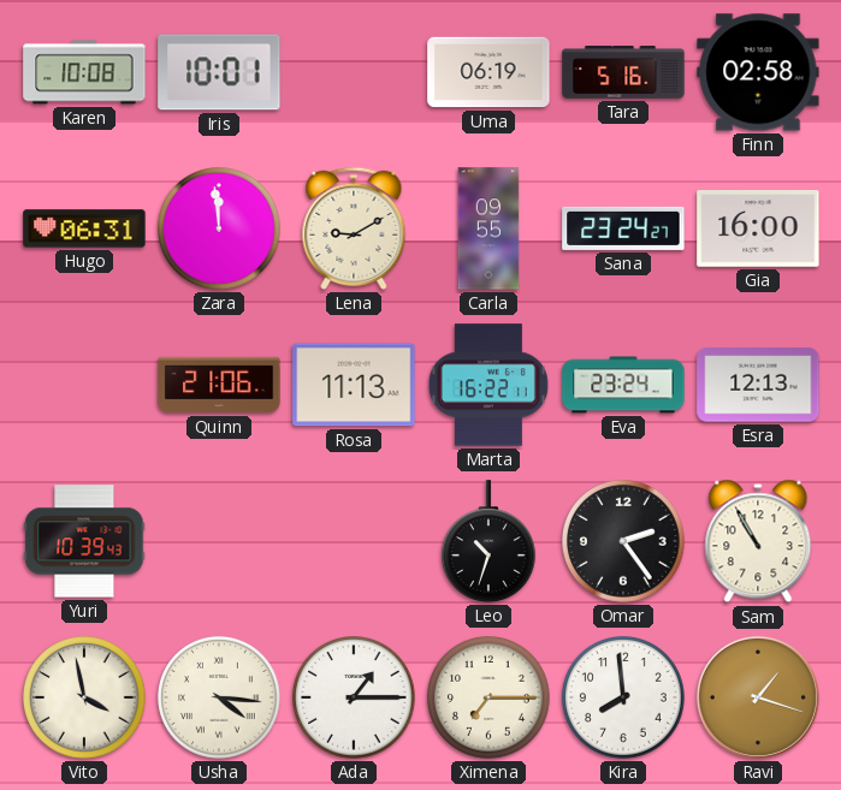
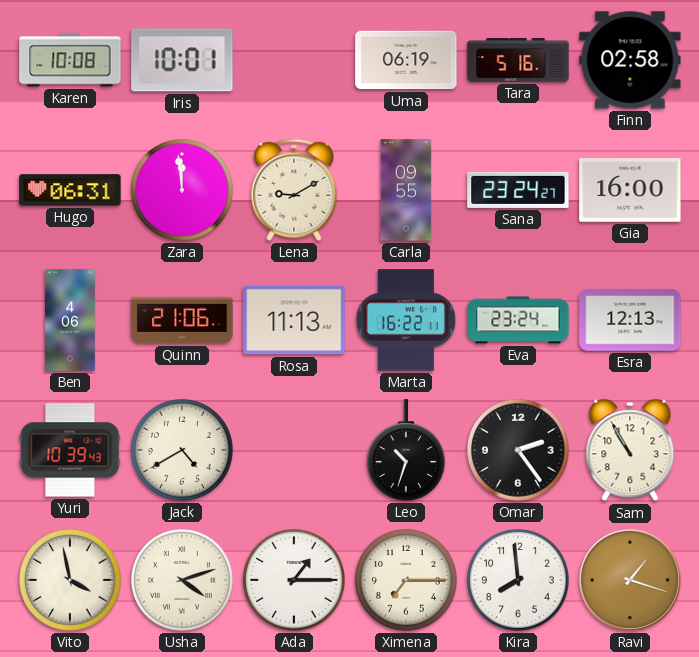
Ben: none -> 4:06
Jack: none -> 4:40
Usha: 4:16 -> 4:12
